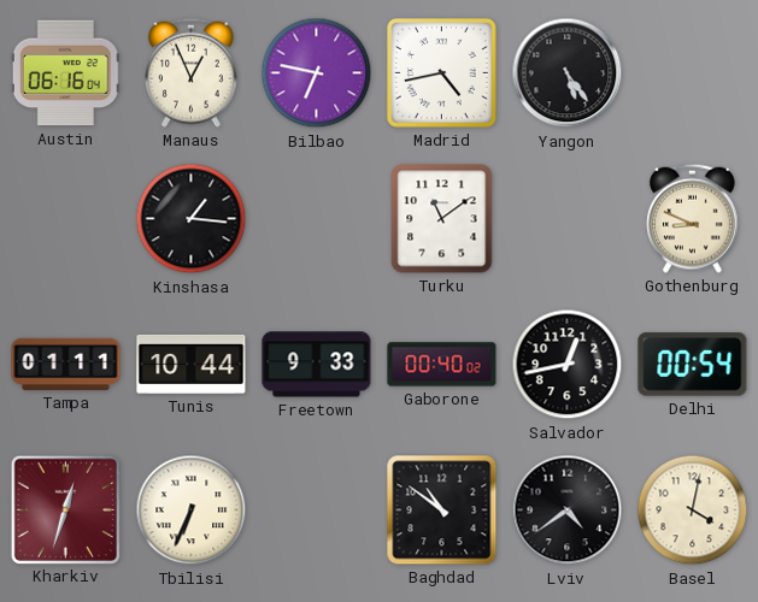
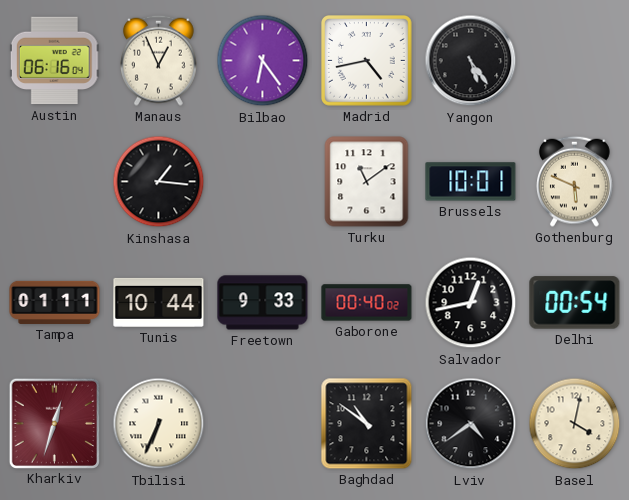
Bilbao: 6:47 -> 6:24
Brussels: none -> 10:01
Gothenburg: 8:49 -> 5:49
